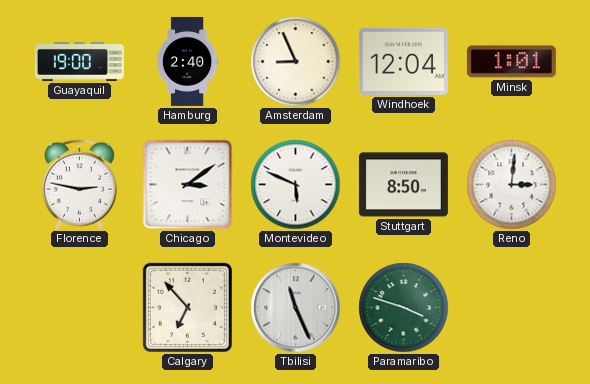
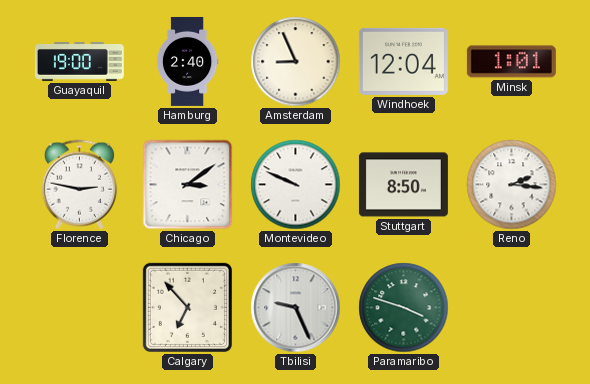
Montevideo: 5:49 -> 9:49
Reno: 3:01 -> 2:16
Tbilisi: 11:26 -> 9:26
